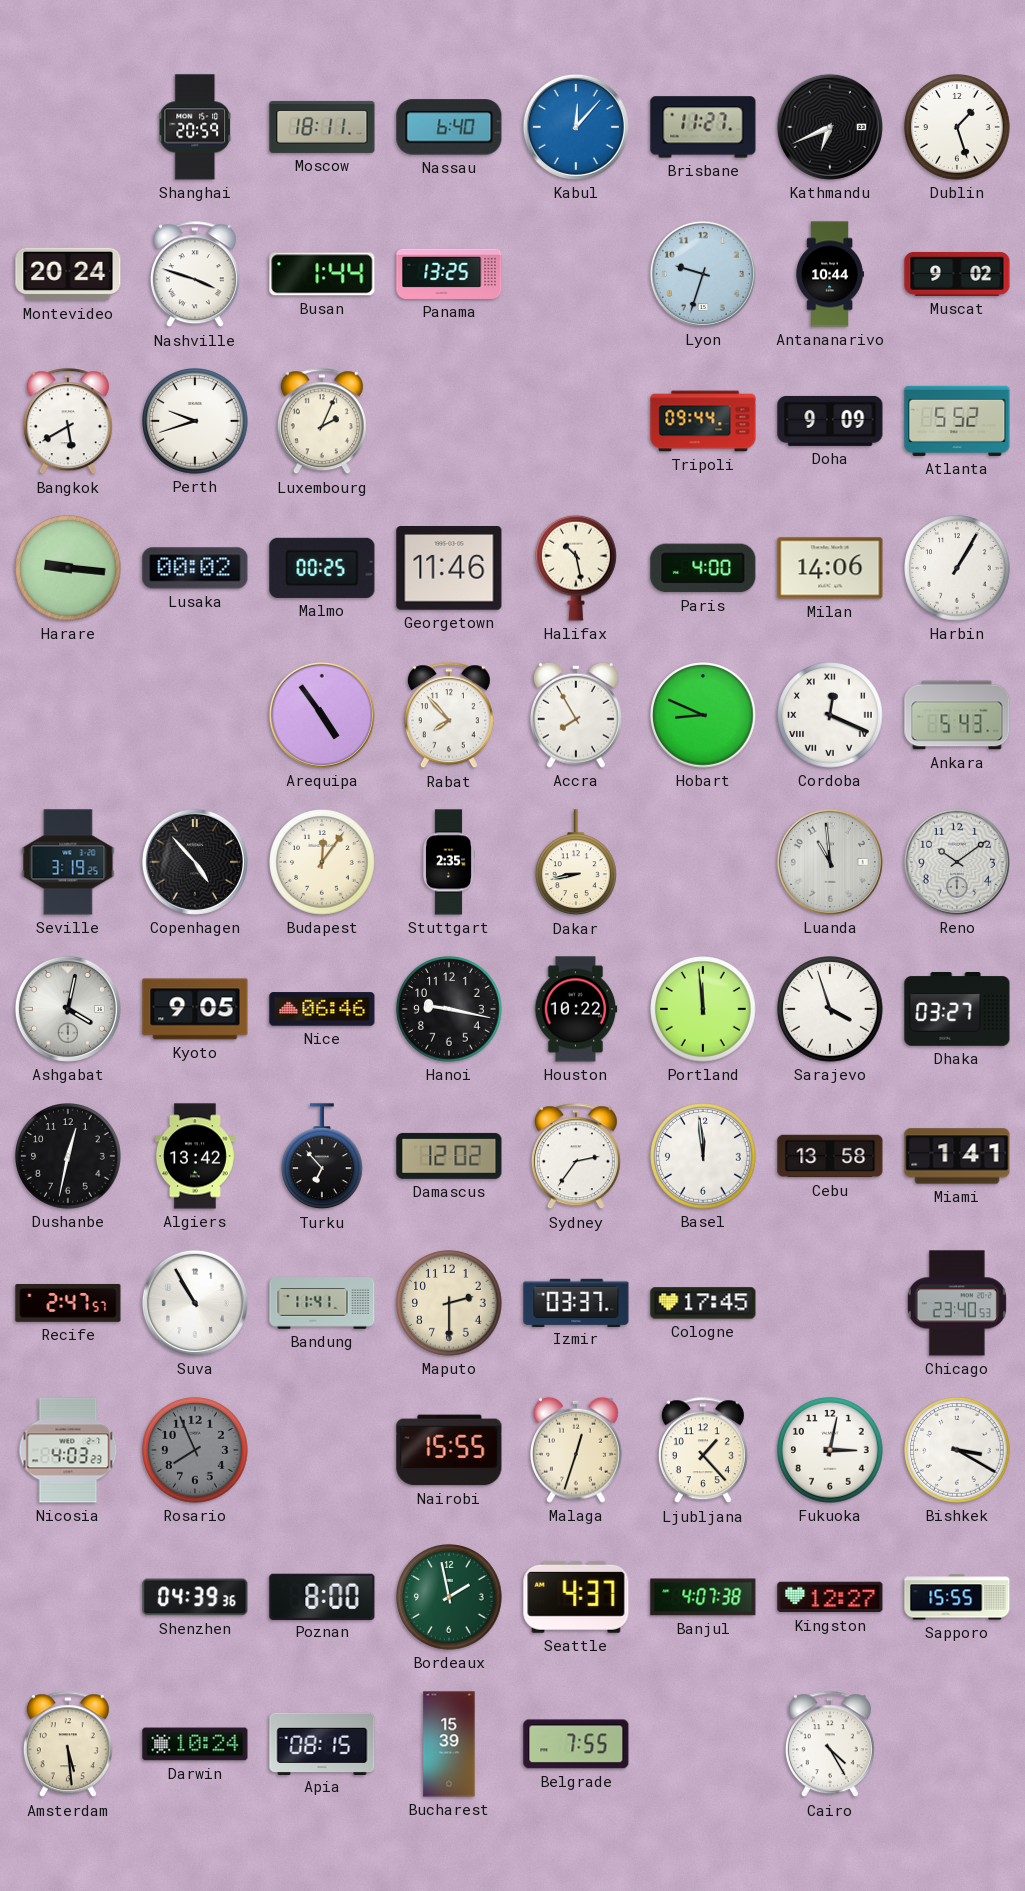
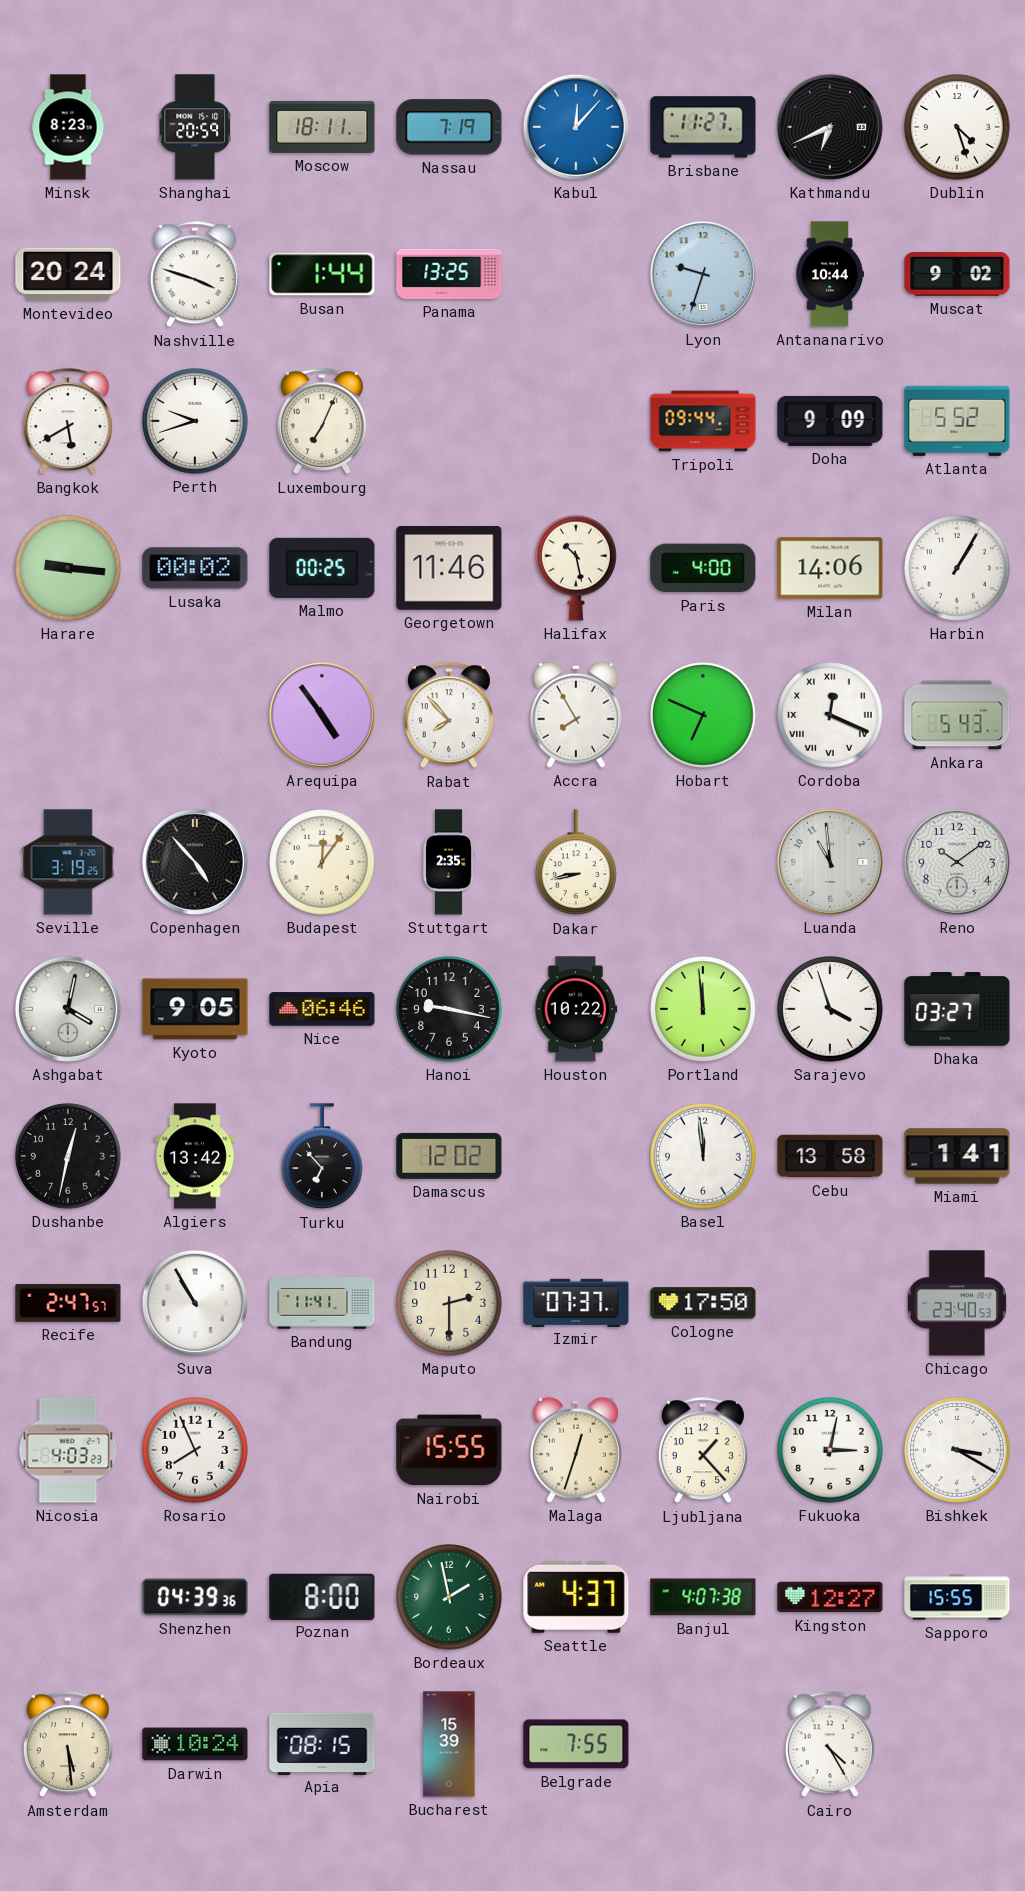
Minsk: none -> 8:23
Nassau: 6:40 -> 7:19
Dublin: 1:27 -> 4:27
Luxembourg: 2:04 -> 7:04
Hobart: 8:49 -> 6:49
Sydney: 2:36 -> none
Izmir: 03:37 -> 07:37
Cologne: 17:45 -> 17:50
Rosario dial: grey -> white
